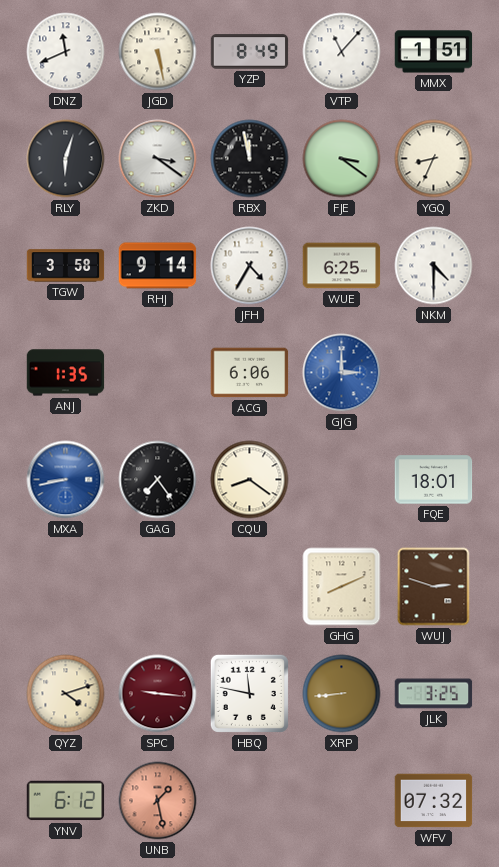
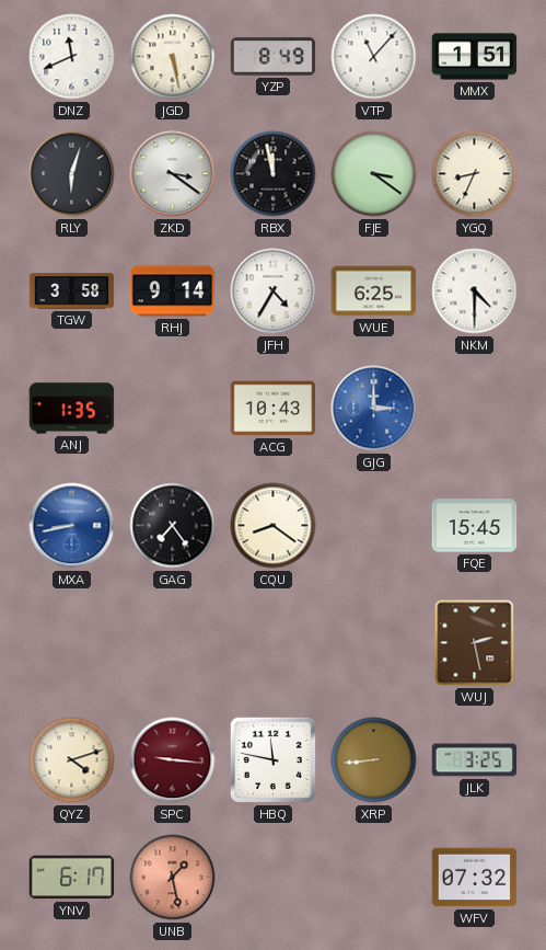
ACG: 6:06 -> 10:43
FQE: 18:01 -> 15:45
GHG: 8:11 -> none
WUJ: 2:48 -> 2:28
YNV: 6:12 -> 6:17
